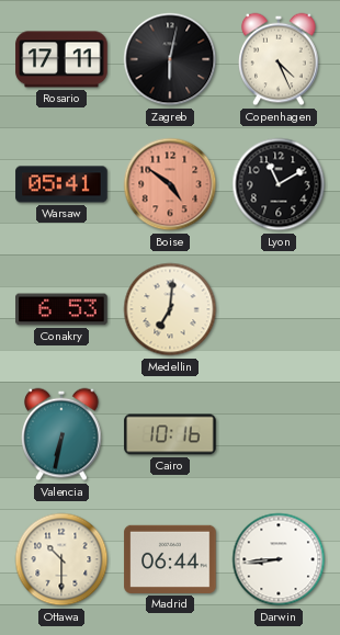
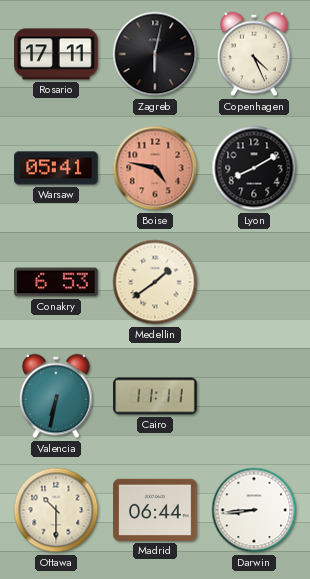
Boise: 4:51 -> 4:47
Lyon: 11:10 -> 8:10
Medellin: 7:01 -> 1:39
Cairo: 10:16 -> 11:11
